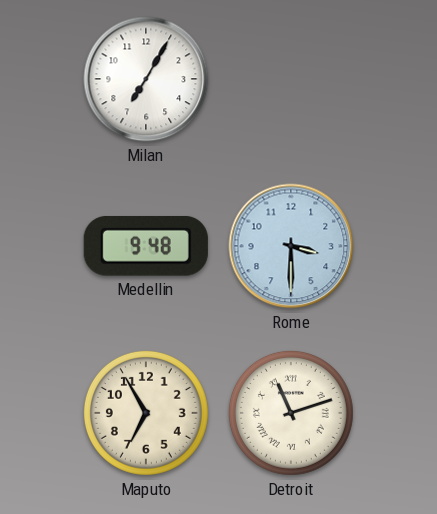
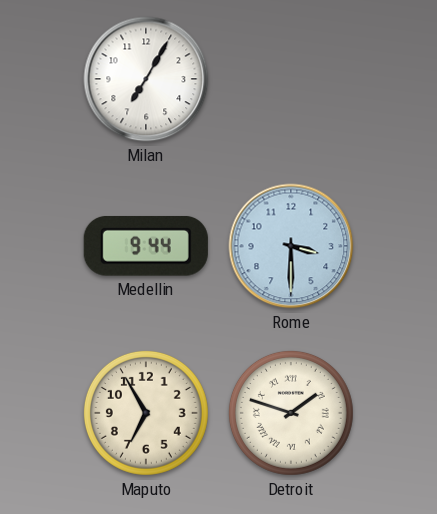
Medellin: 9:48 -> 9:44
Detroit: 11:12 -> 1:48
